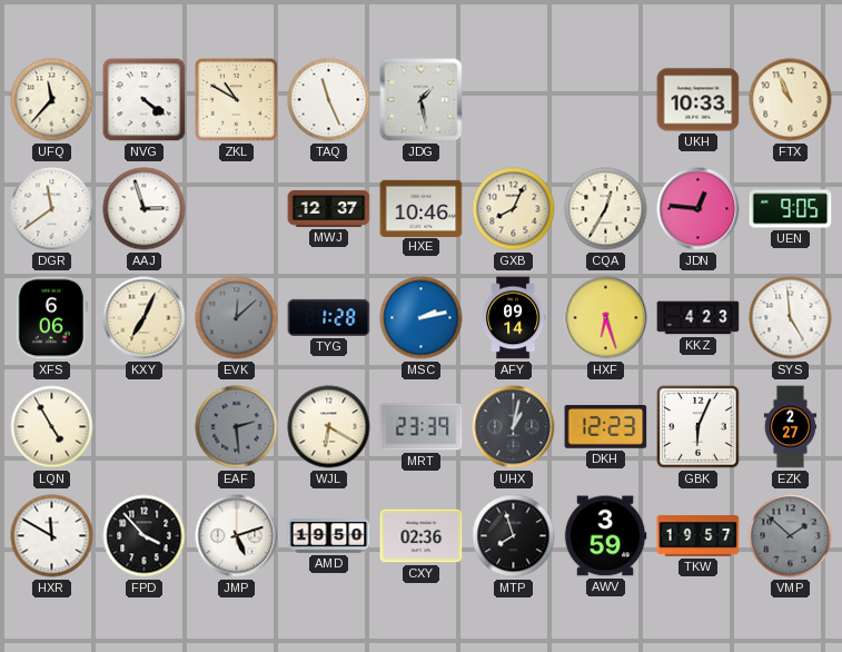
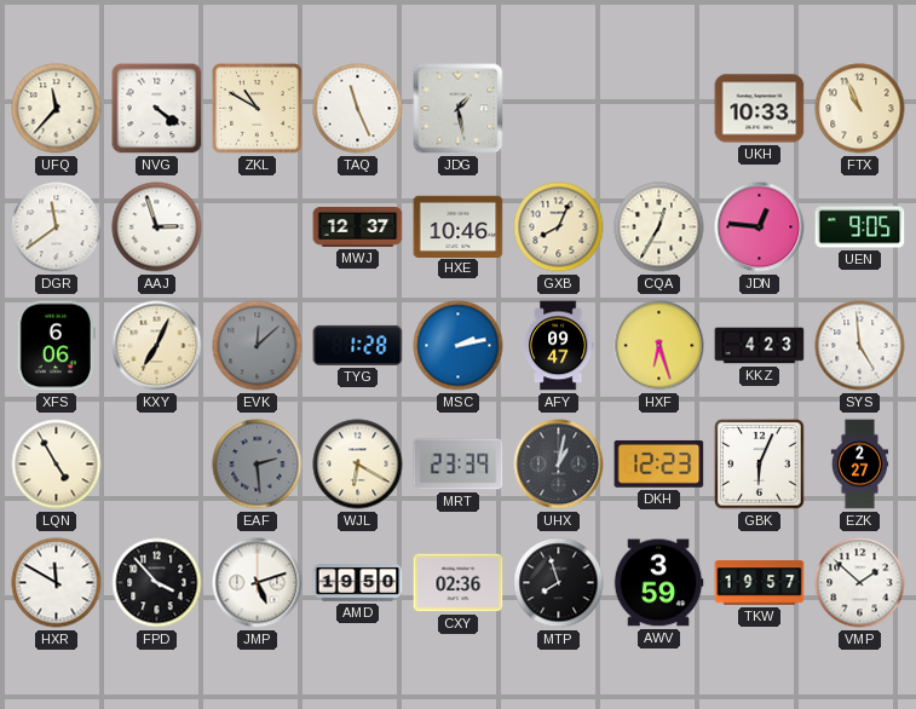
AFY: 09:14 -> 09:47
VMP dial: grey -> white
